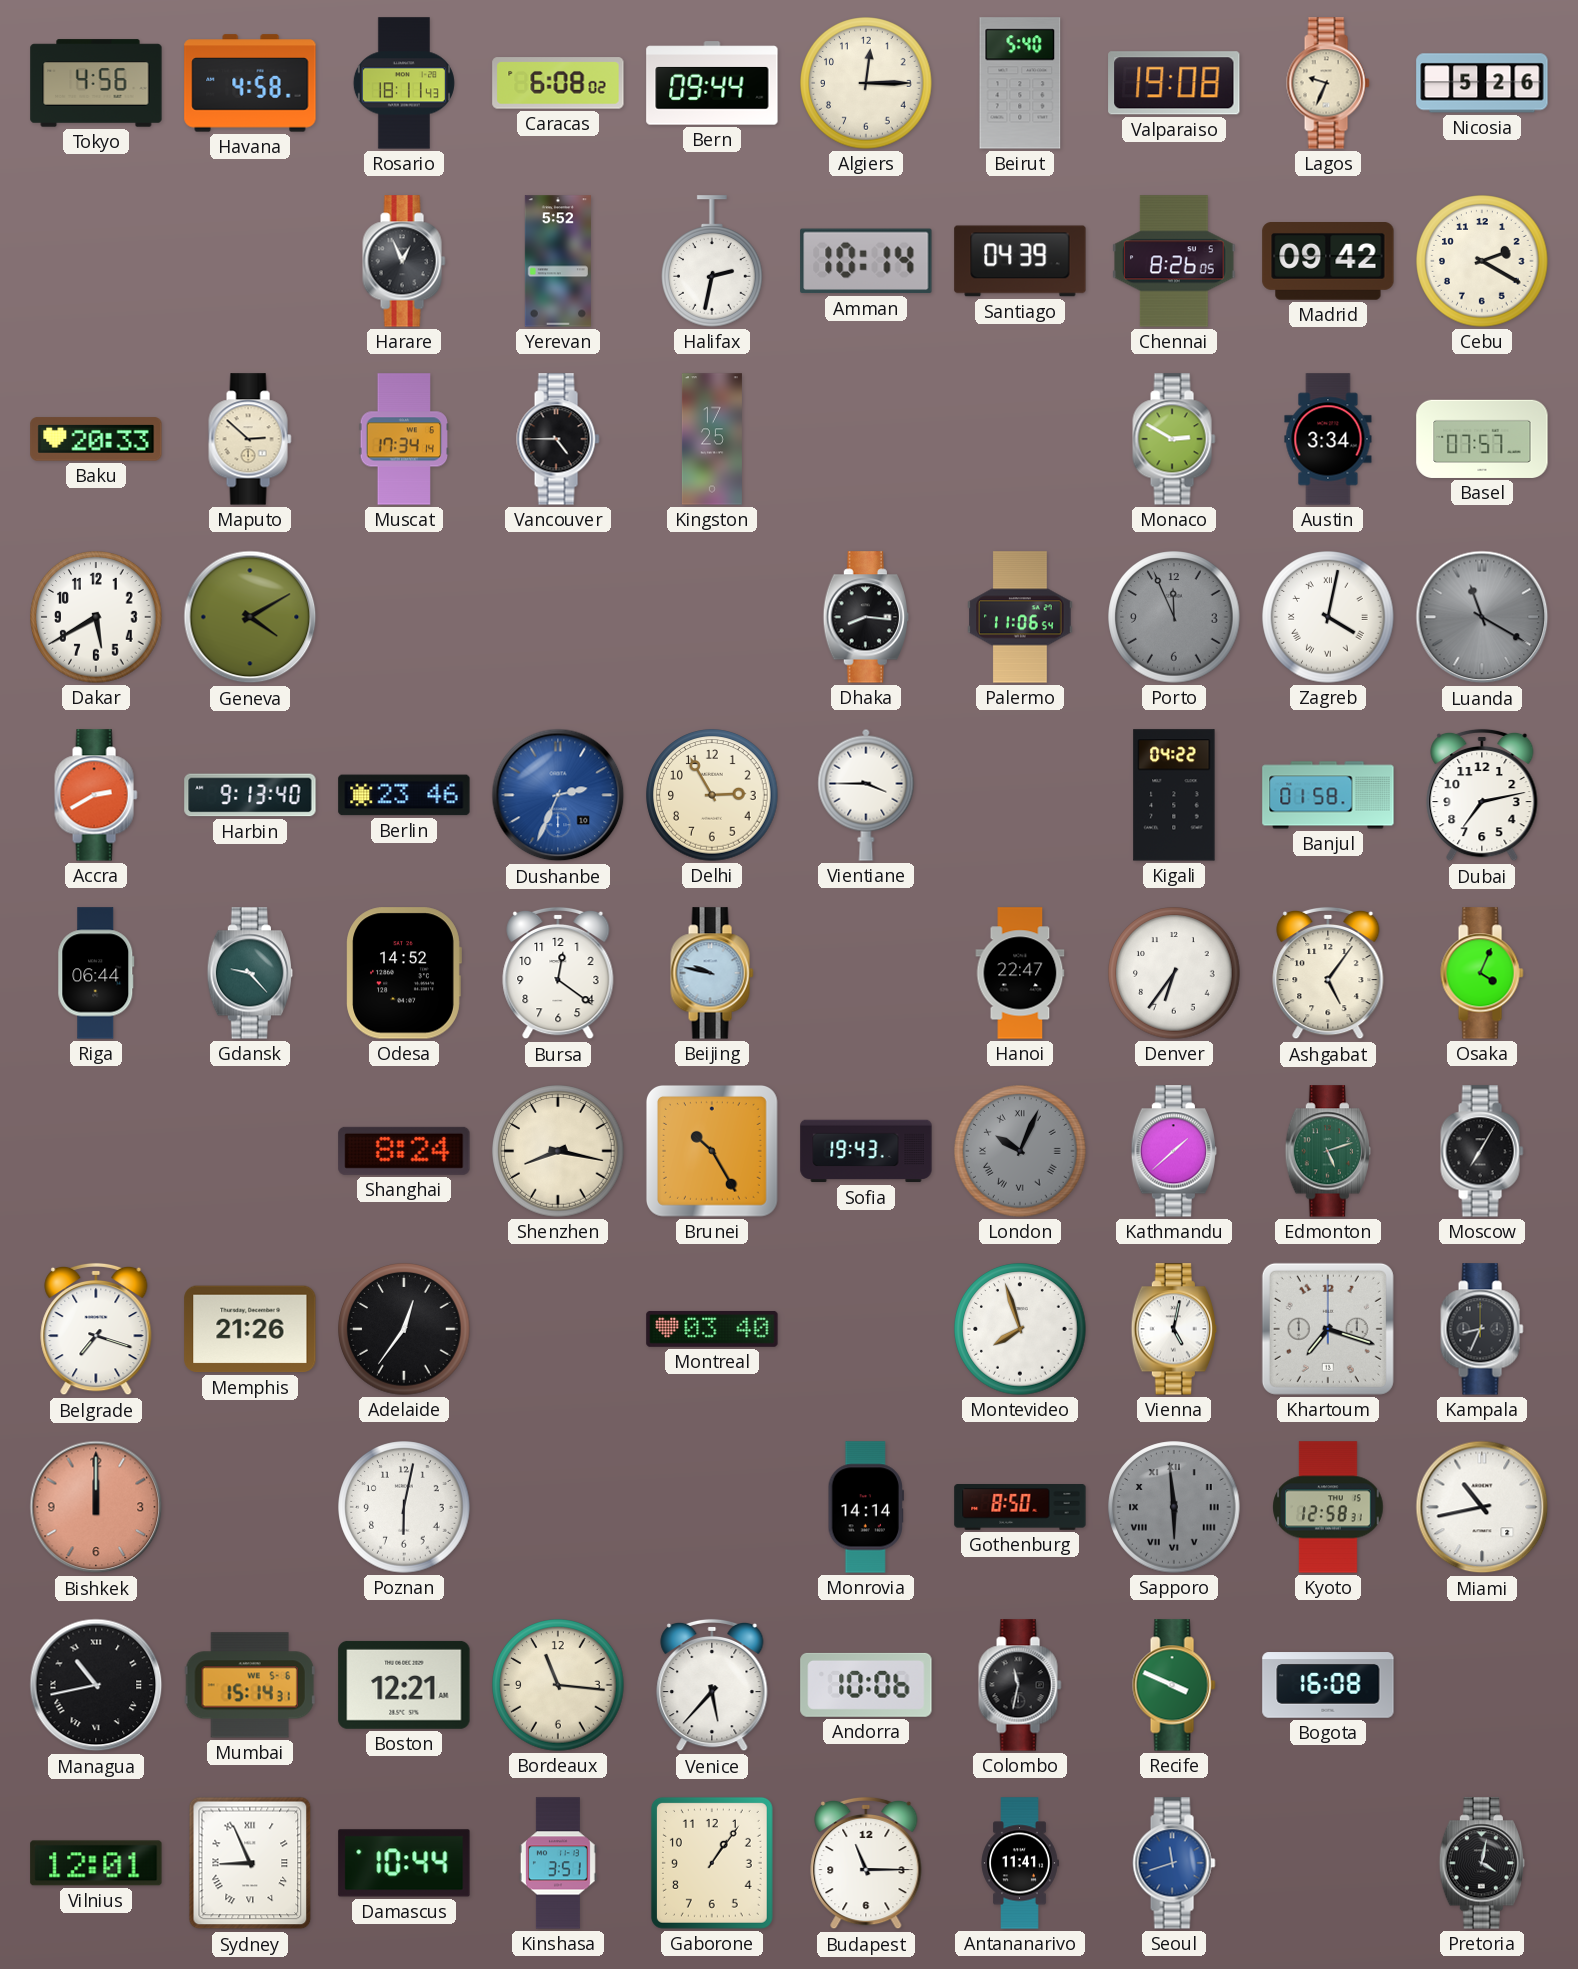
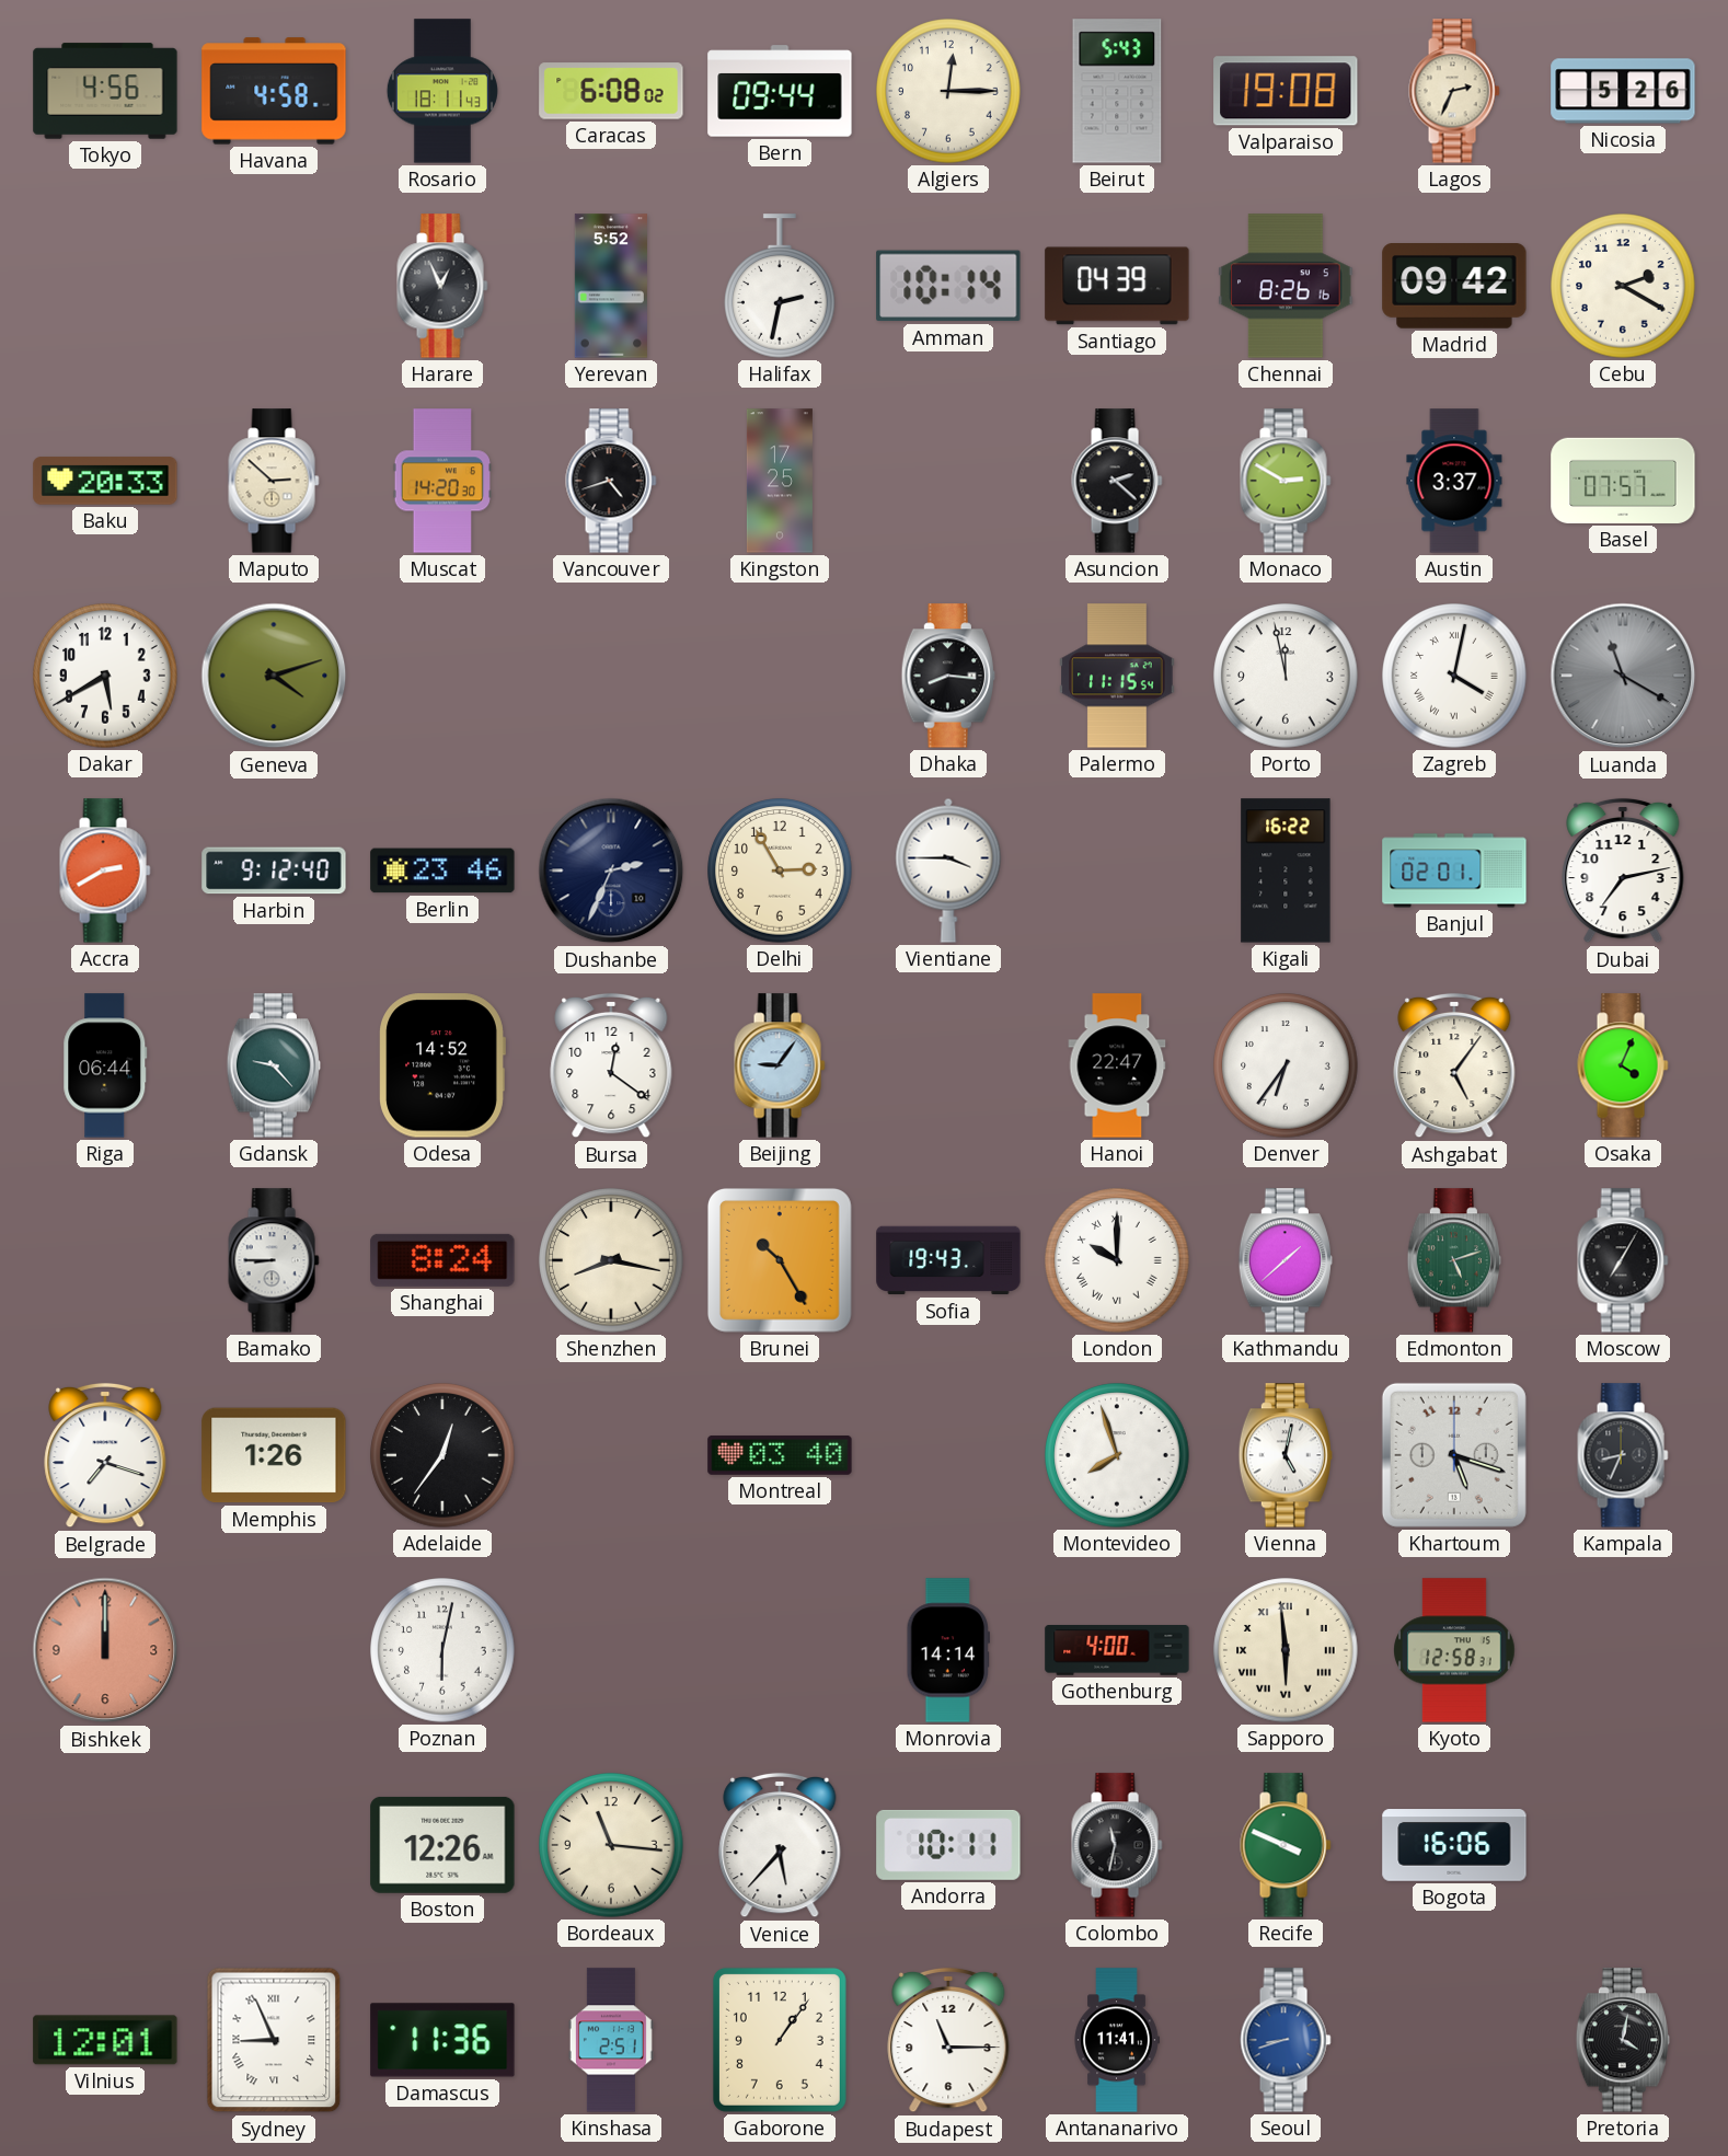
Beirut: 5:40 -> 5:43
Lagos: 9:34 -> 2:34
Chennai: 8:26:05 -> 8:26:16
Muscat: 17:34 -> 14:20
Vancouver: 4:45 -> 4:42
Asuncion: none -> 2:22
Austin: 3:34 -> 3:37
Geneva: 4:10 -> 4:12
Palermo: 11:06 -> 11:15
Porto: 11:56 -> 11:58
Porto dial: grey -> white
Harbin: 9:13 -> 9:12
Dushanbe dial: blue -> navy
Kigali: 04:22 -> 16:22
Banjul: 01:58 -> 02:01
Beijing: 9:47 -> 9:06
Bamako: none -> 8:45
London: 10:04 -> 10:00
London dial: grey -> white
Memphis: 21:26 -> 1:26
Khartoum: 7:18 -> 5:18
Gothenburg: 8:50 -> 4:00
Sapporo dial: grey -> cream
Miami: 10:43 -> none
Managua: 10:43 -> none
Mumbai: 15:14 -> none
Boston: 12:21 -> 12:26
Andorra: 10:06 -> 10:11
Bogota: 16:08 -> 16:06
Damascus: 10:44 -> 11:36
Kinshasa: 3:51 -> 2:51
Seoul: 11:42 -> 8:42
